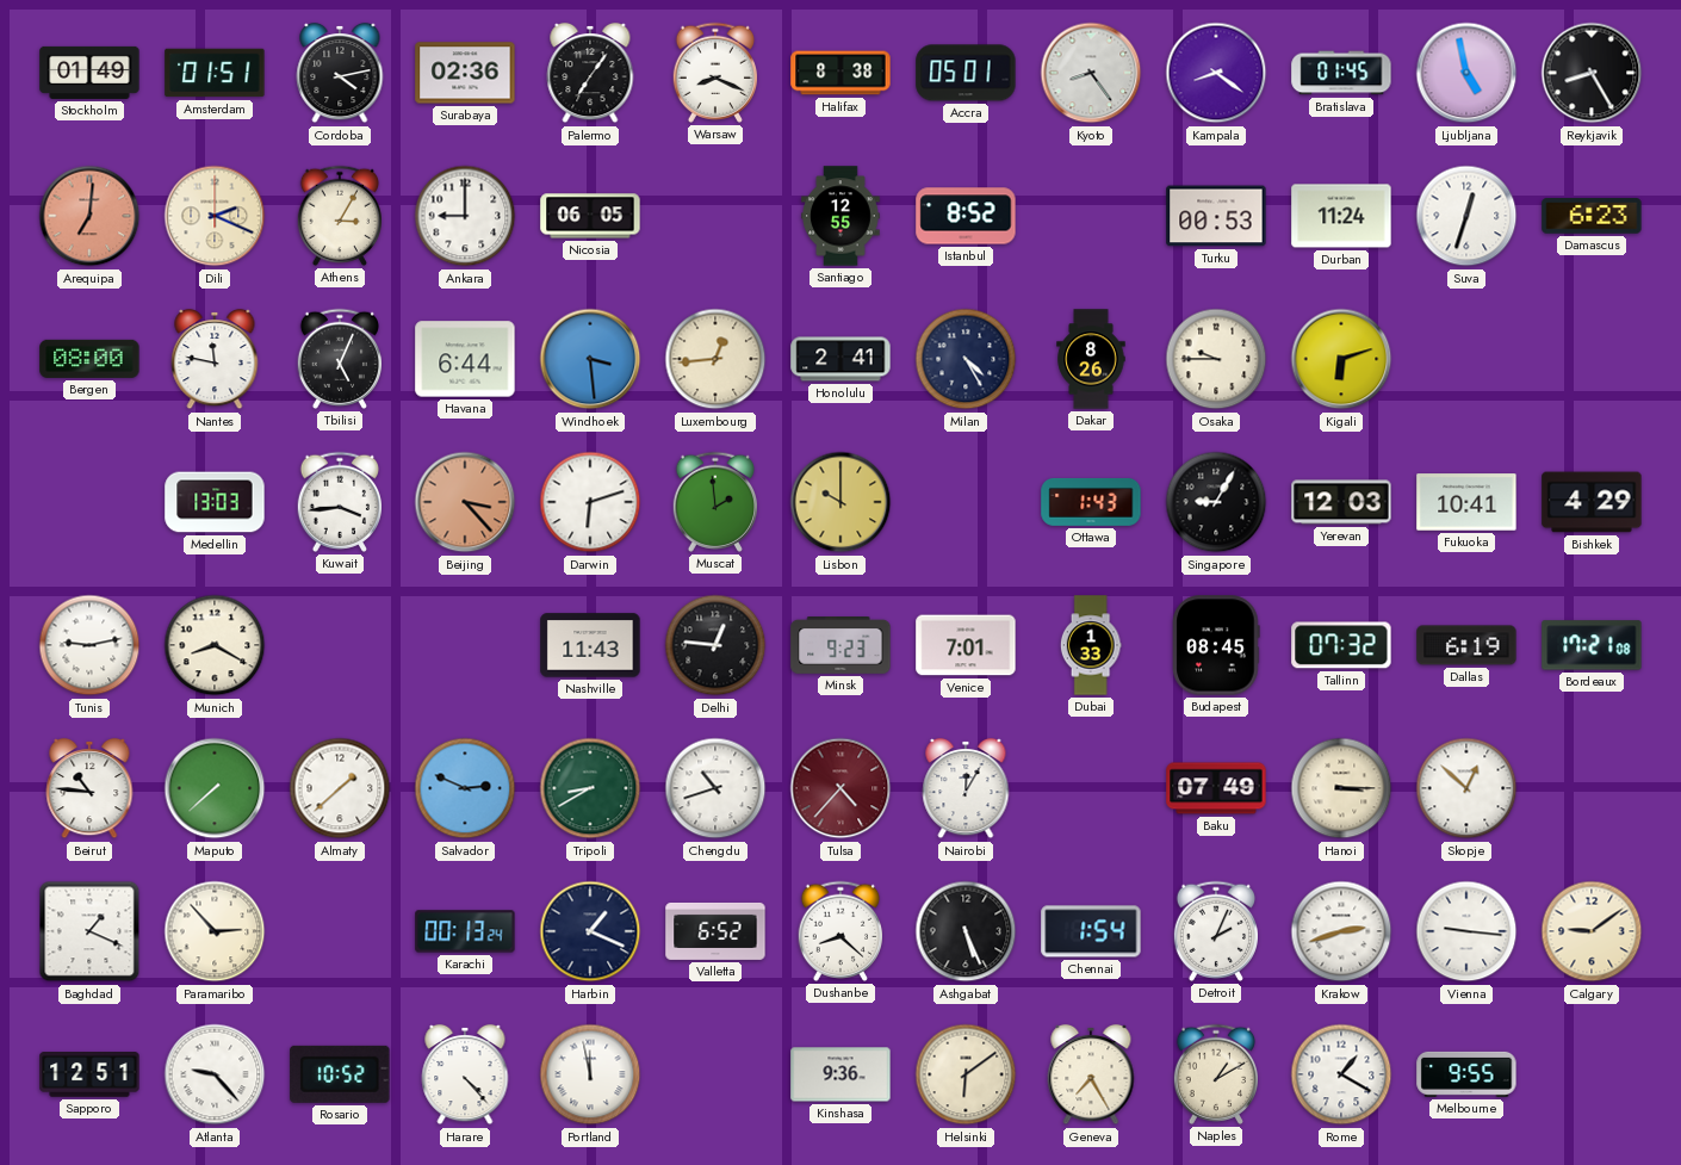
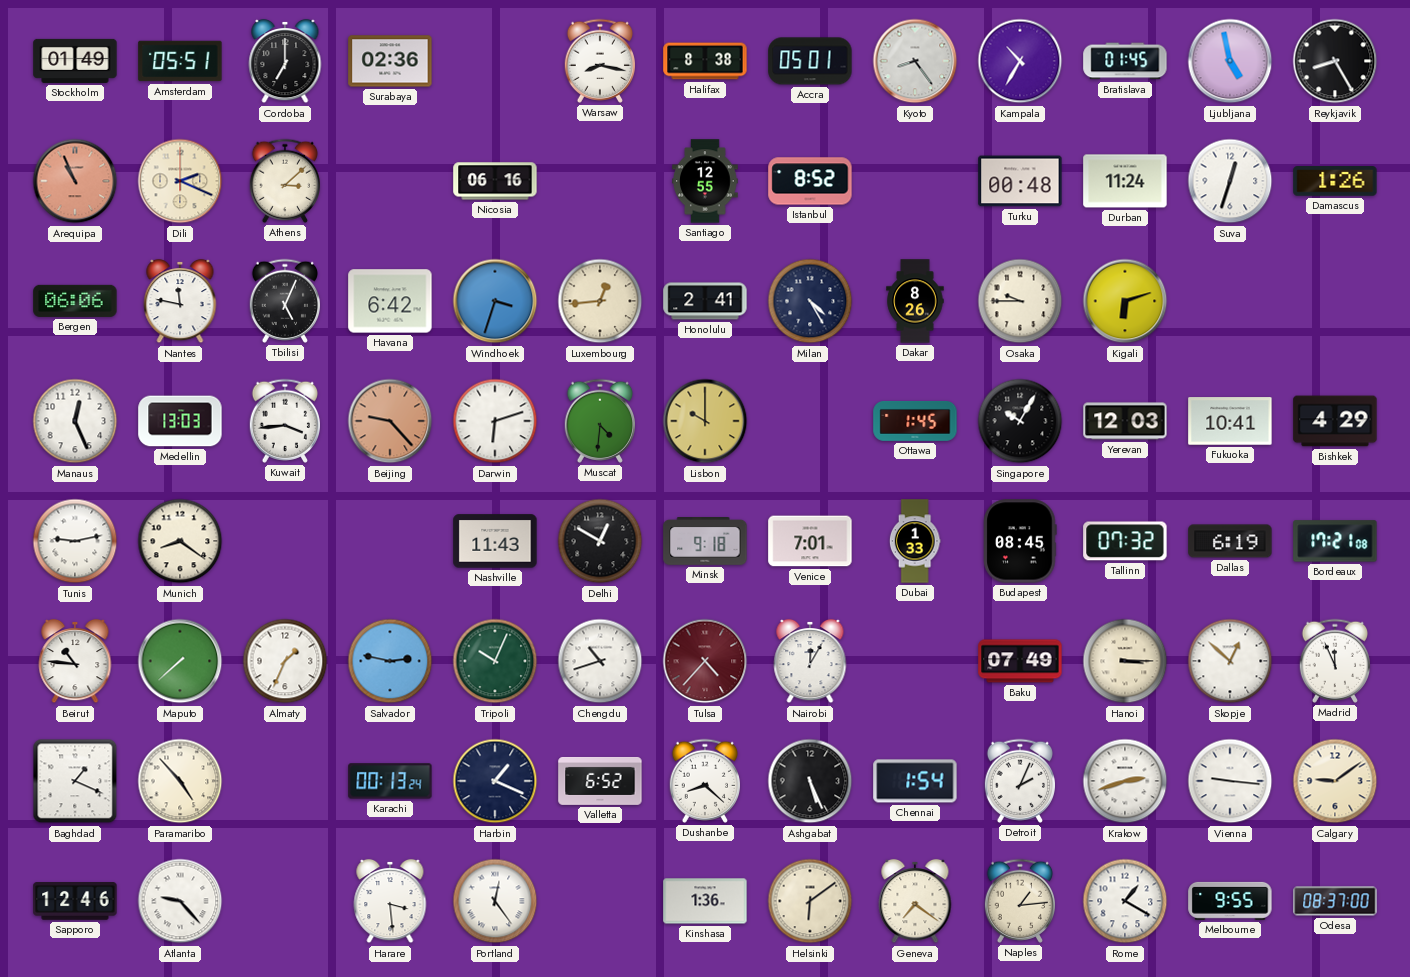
Amsterdam: 01:51 -> 05:51
Cordoba: 4:13 -> 7:00
Palermo: 7:06 -> none
Warsaw: 8:19 -> 8:17
Kampala: 8:21 -> 10:35
Arequipa: 7:01 -> 10:56
Athens: 3:05 -> 3:08
Ankara: 9:00 -> none
Nicosia: 06:05 -> 06:16
Turku: 00:53 -> 00:48
Damascus: 6:23 -> 1:26
Bergen: 08:00 -> 06:06
Havana: 6:44 -> 6:42
Windhoek: 3:29 -> 3:33
Manaus: none -> 12:26
Beijing: 3:23 -> 9:23
Muscat: 1:59 -> 4:31
Ottawa: 1:43 -> 1:45
Singapore: 9:05 -> 10:05
Munich: 8:20 -> 8:21
Delhi: 12:46 -> 12:50
Minsk: 9:23 -> 9:18
Almaty: 1:38 -> 1:34
Salvador: 2:49 -> 2:47
Tripoli: 8:40 -> 10:04
Madrid: none -> 11:56
Paramaribo: 2:53 -> 4:53
Sapporo: 12:51 -> 12:46
Rosario: 10:52 -> none
Harare: 4:23 -> 3:29
Portland: 11:58 -> 12:24
Kinshasa: 9:36 -> 1:36
Geneva: 7:25 -> 7:21
Naples: 1:10 -> 1:14
Odesa: none -> 08:37
